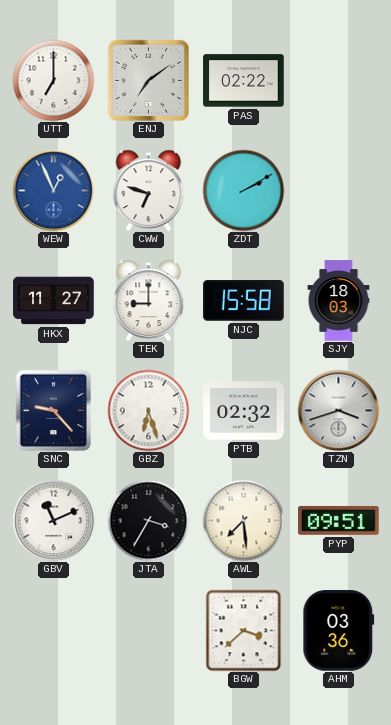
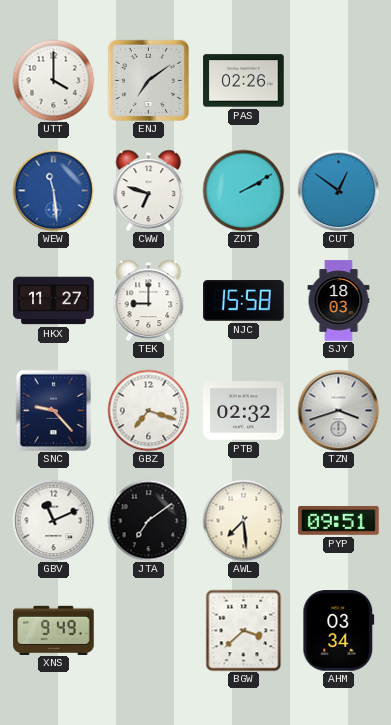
UTT: 7:00 -> 4:00
PAS: 02:22 -> 02:26
WEW: 12:56 -> 11:29
CUT: none -> 12:51
GBZ: 6:27 -> 7:18
JTA: 3:35 -> 7:09
XNS: none -> 9:49
AHM: 03:36 -> 03:34
